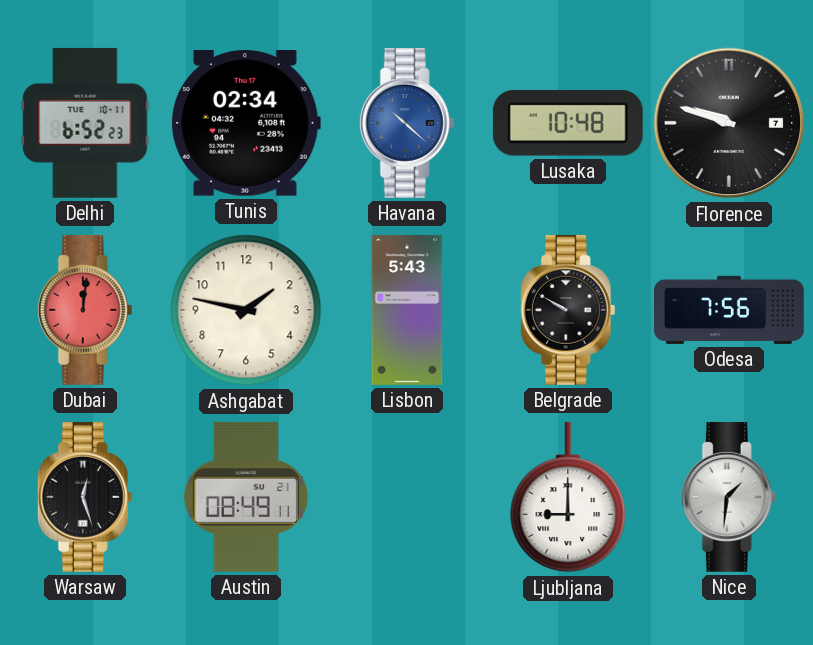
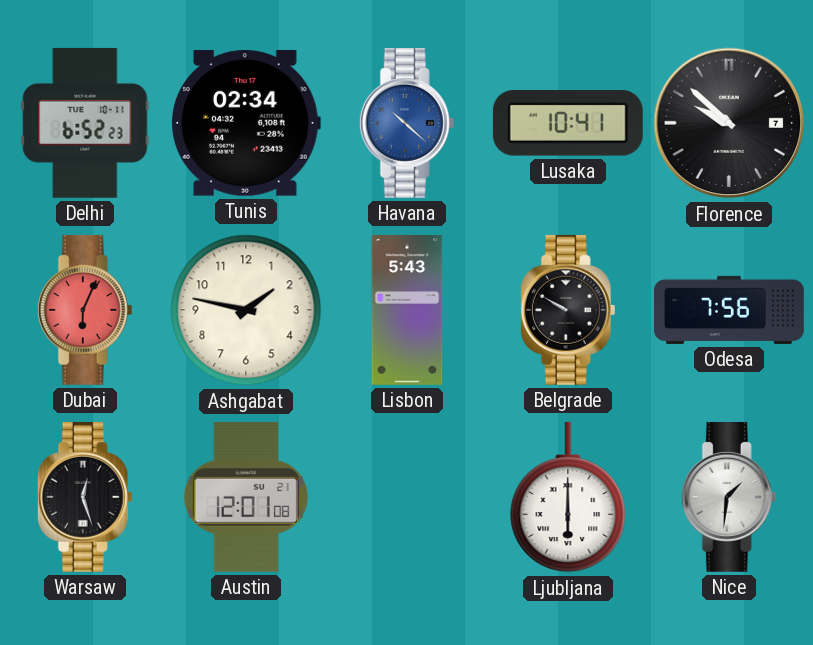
Lusaka: 10:48 -> 10:41
Florence: 9:48 -> 9:52
Dubai: 12:01 -> 6:04
Austin: 08:49 -> 12:01
Ljubljana: 9:00 -> 6:00
